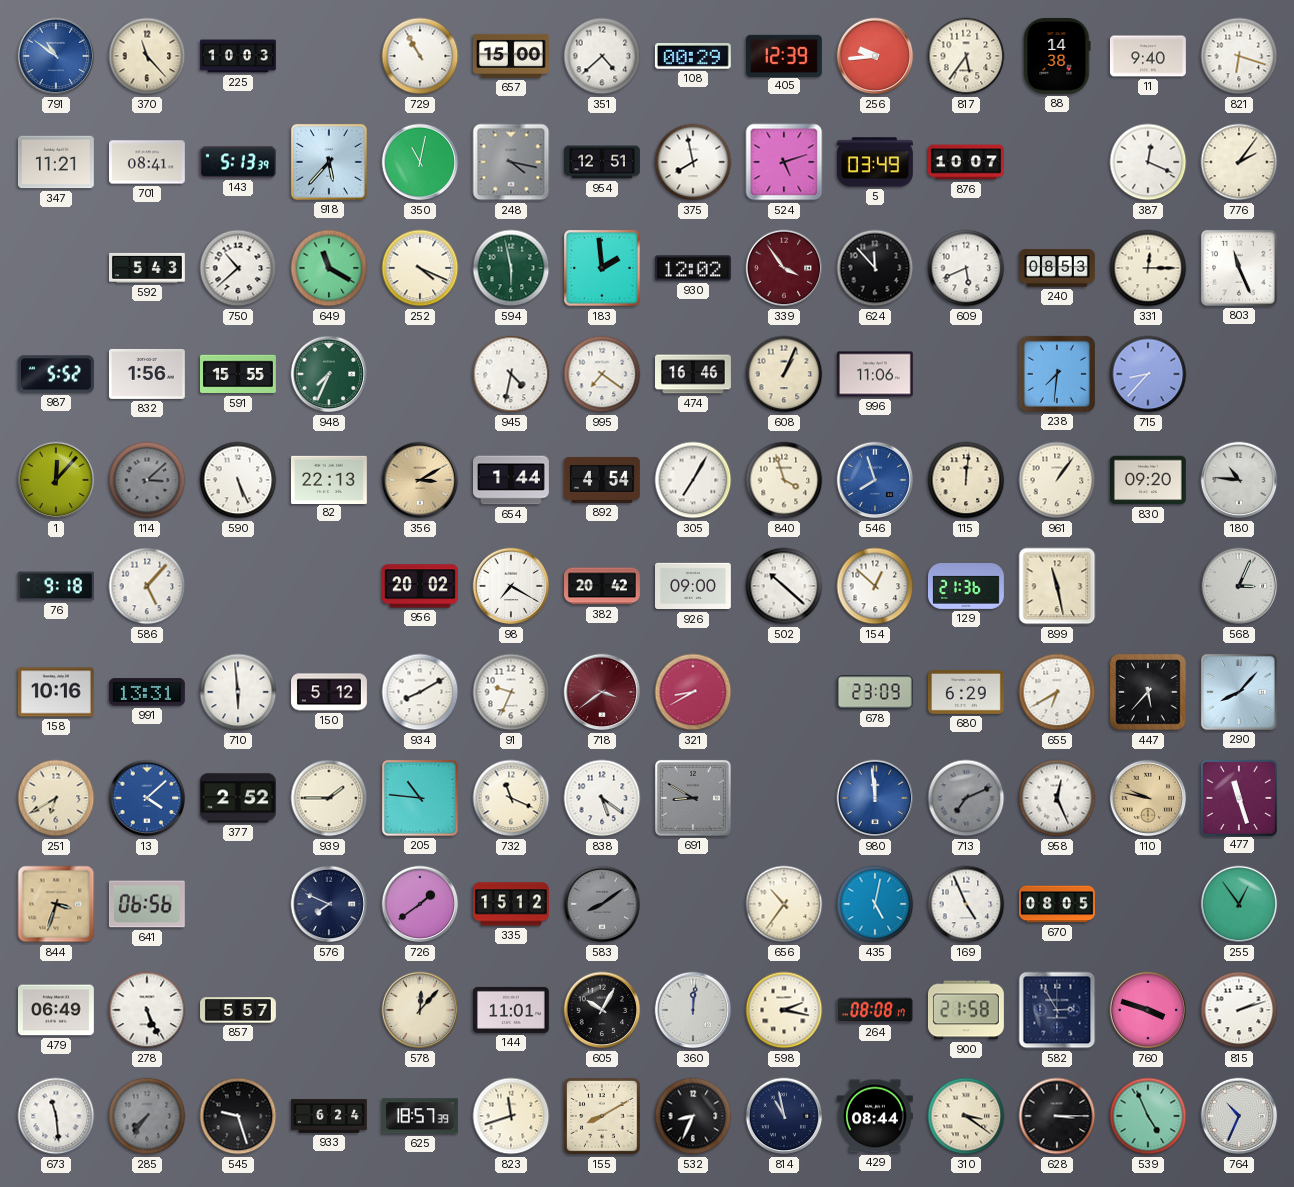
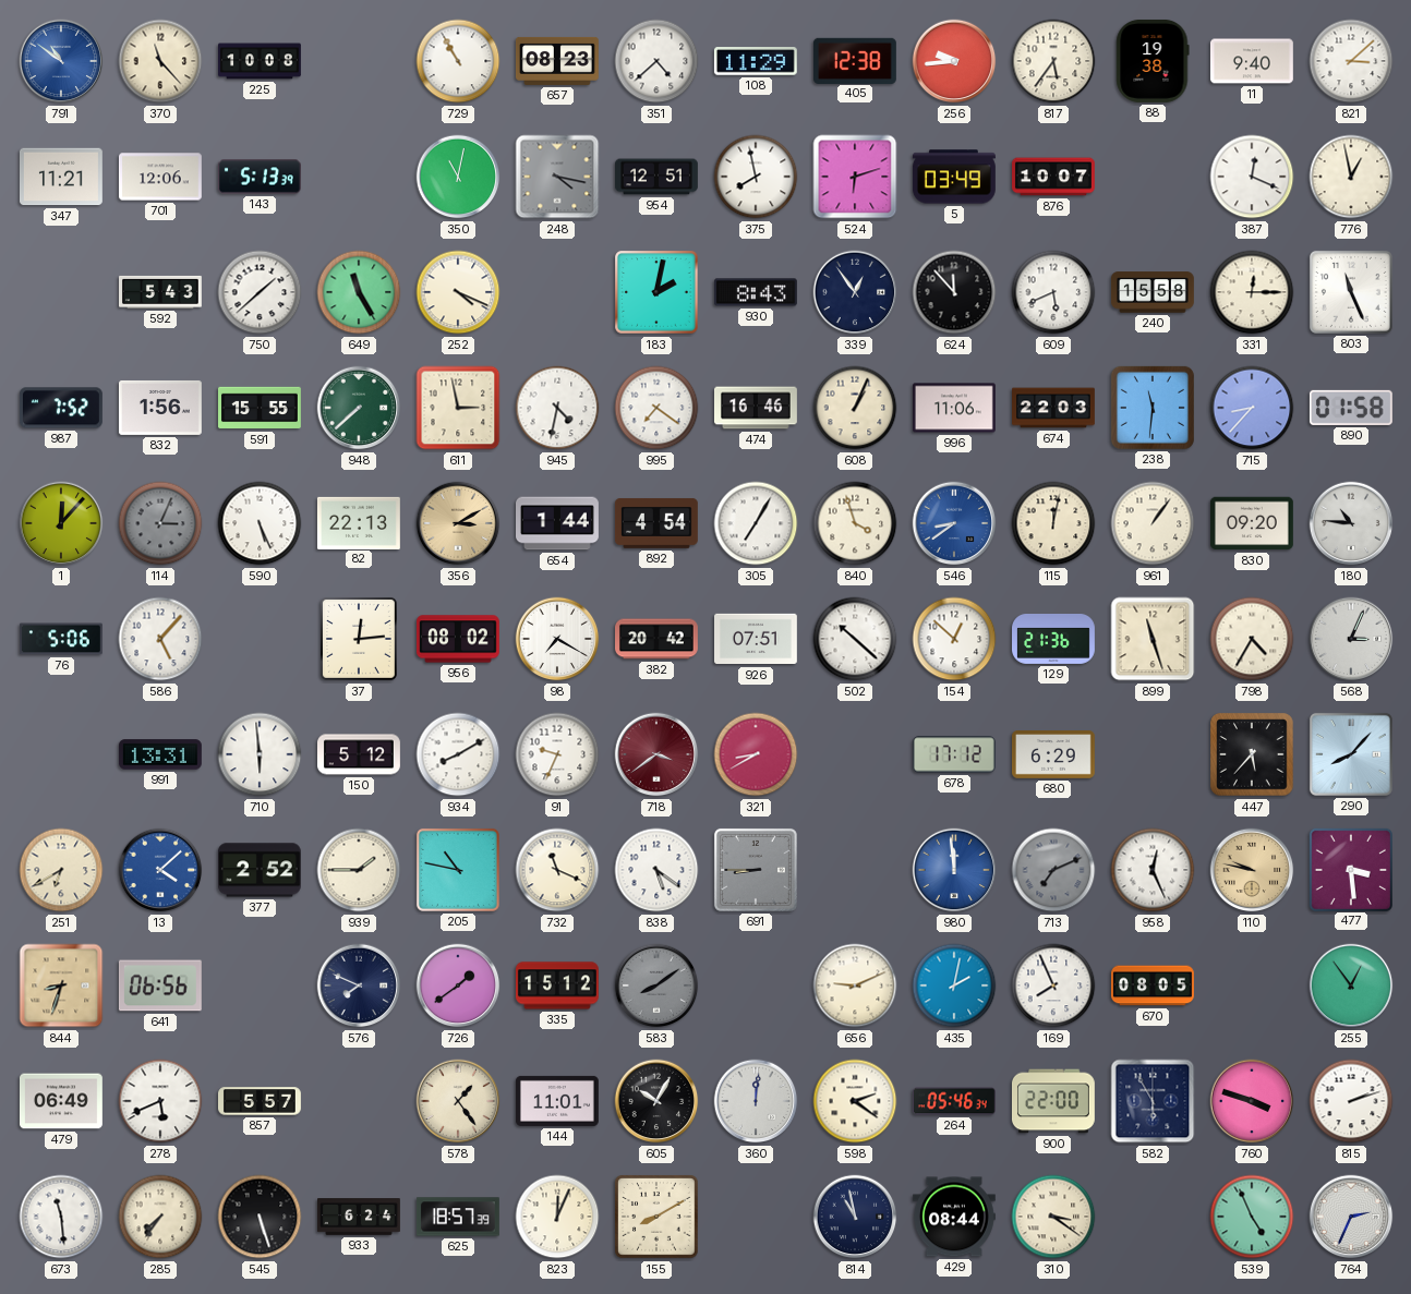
225: 10:03 -> 10:08
657: 15:00 -> 08:23
108: 00:29 -> 11:29
405: 12:39 -> 12:38
88: 14:38 -> 19:38
821: 6:18 -> 3:08
701: 08:41 -> 12:06
918: 5:37 -> none
524: 5:12 -> 6:12
776: 2:06 -> 12:58
750: 10:38 -> 1:38
649: 11:20 -> 11:25
594: 5:58 -> none
183: 1:59 -> 2:02
930: 12:02 -> 8:43
339: 3:54 -> 12:54
339 dial: burgundy -> navy
240: 08:53 -> 15:58
987: 5:52 -> 7:52
948: 7:34 -> 7:38
611: none -> 2:58
674: none -> 22:03
238: 7:31 -> 11:31
890: none -> 01:58
114: 3:08 -> 3:04
546: 7:57 -> 8:39
115: 12:01 -> 12:02
76: 9:18 -> 5:06
37: none -> 12:14
956: 20:02 -> 08:02
926: 09:00 -> 07:51
899: 11:28 -> 11:27
798: none -> 4:35
158: 10:16 -> none
678: 23:09 -> 17:12
655: 6:40 -> none
205: 10:46 -> 10:47
691: 8:50 -> 8:45
477: 11:27 -> 3:29
844: 3:33 -> 8:33
656: 10:36 -> 9:11
435: 5:02 -> 2:02
169: 4:56 -> 7:56
278: 5:26 -> 5:41
578: 12:07 -> 1:24
598: 2:17 -> 2:21
264: 08:08 -> 05:46
900: 21:58 -> 22:00
582: 2:55 -> 5:55
285 dial: grey -> cream
545: 9:27 -> 5:27
823: 11:42 -> 12:04
532: 8:34 -> none
628: 3:15 -> none
764: 10:34 -> 2:34
